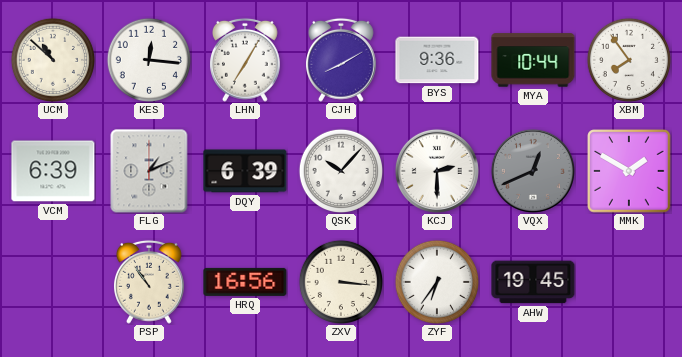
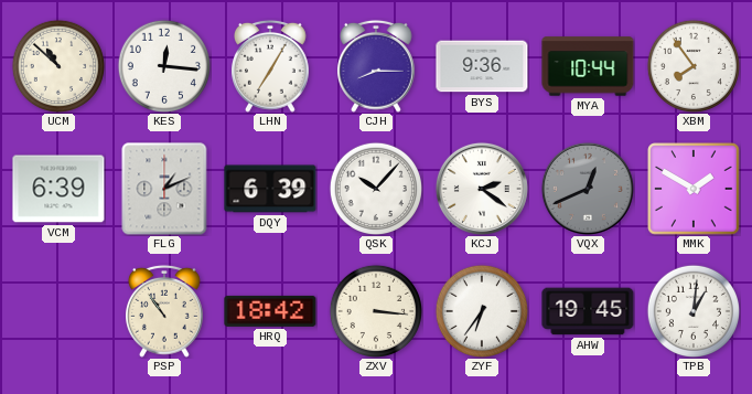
CJH: 8:10 -> 8:15
KCJ: 2:30 -> 2:21
HRQ: 16:56 -> 18:42
TPB: none -> 1:01
